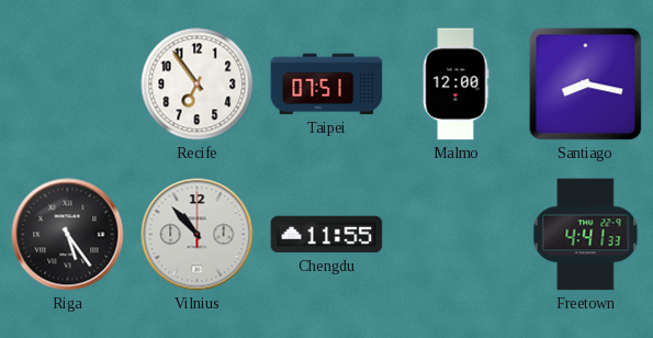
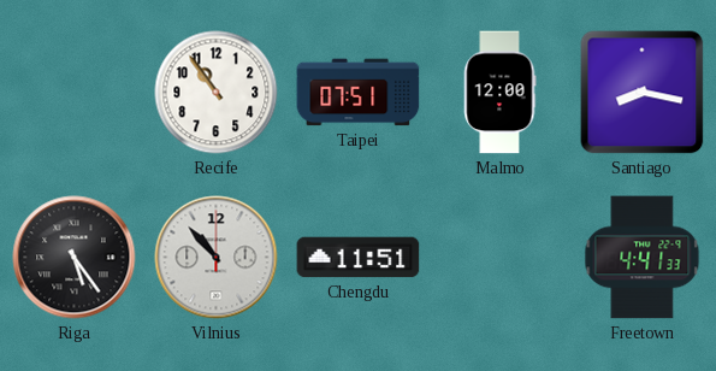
Recife: 6:54 -> 10:54
Chengdu: 11:55 -> 11:51
